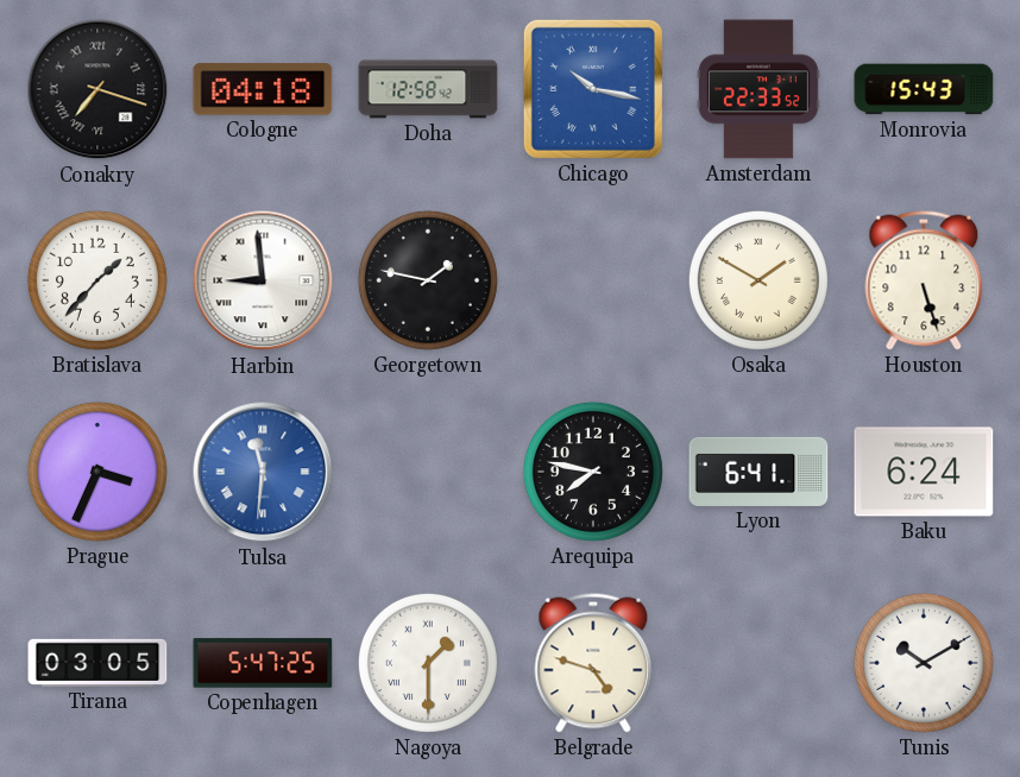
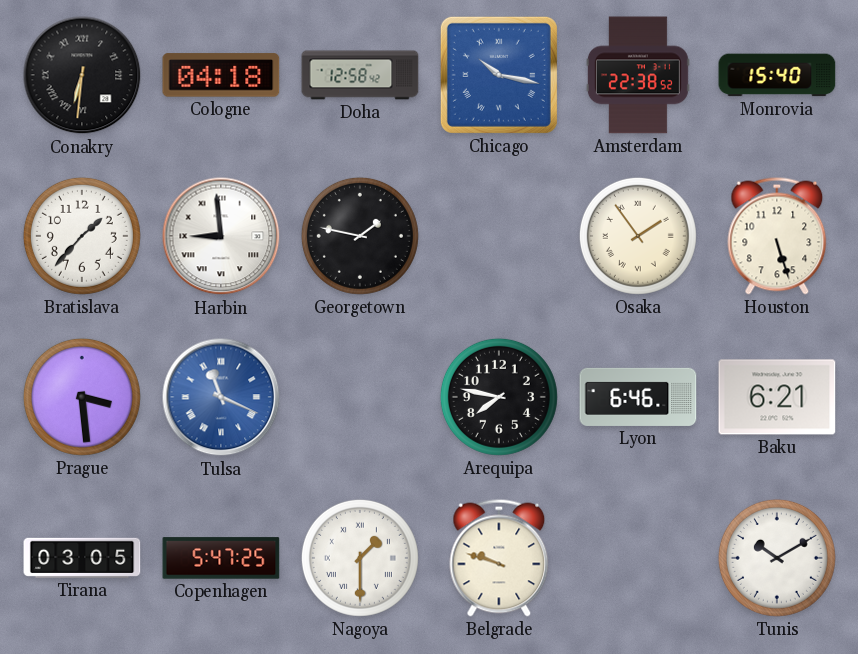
Conakry: 7:18 -> 6:31
Amsterdam: 22:33 -> 22:38
Monrovia: 15:43 -> 15:40
Osaka: 1:50 -> 1:54
Prague: 3:34 -> 3:29
Tulsa: 11:31 -> 11:19
Lyon: 6:41 -> 6:46
Baku: 6:24 -> 6:21
Belgrade: 4:48 -> 9:48
